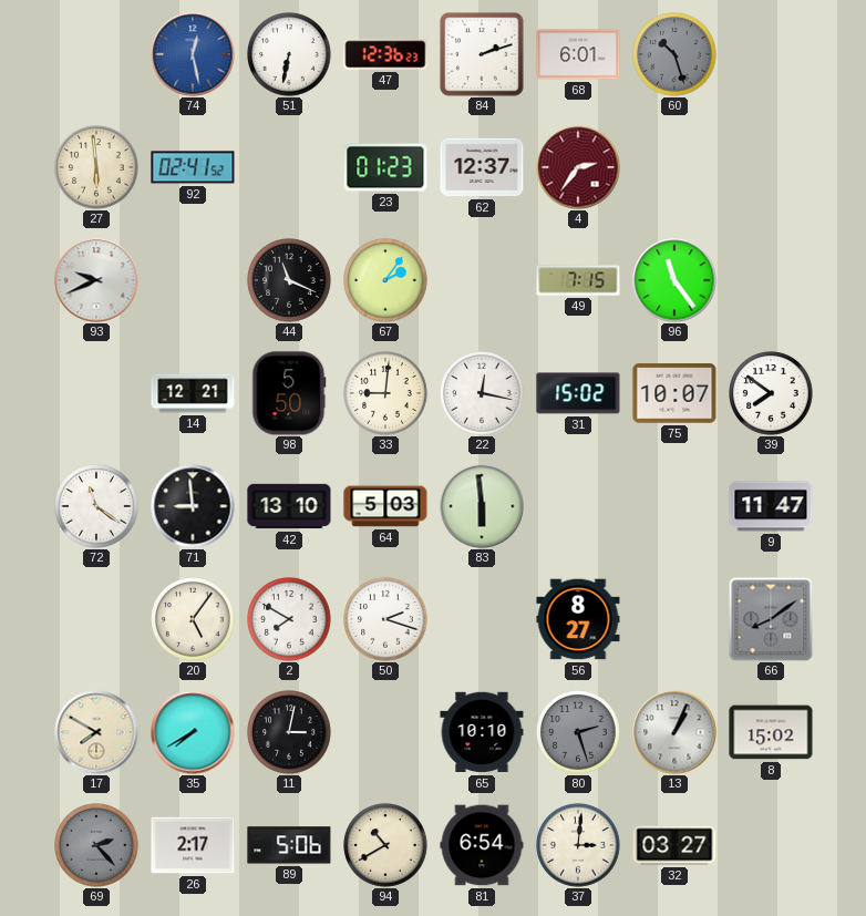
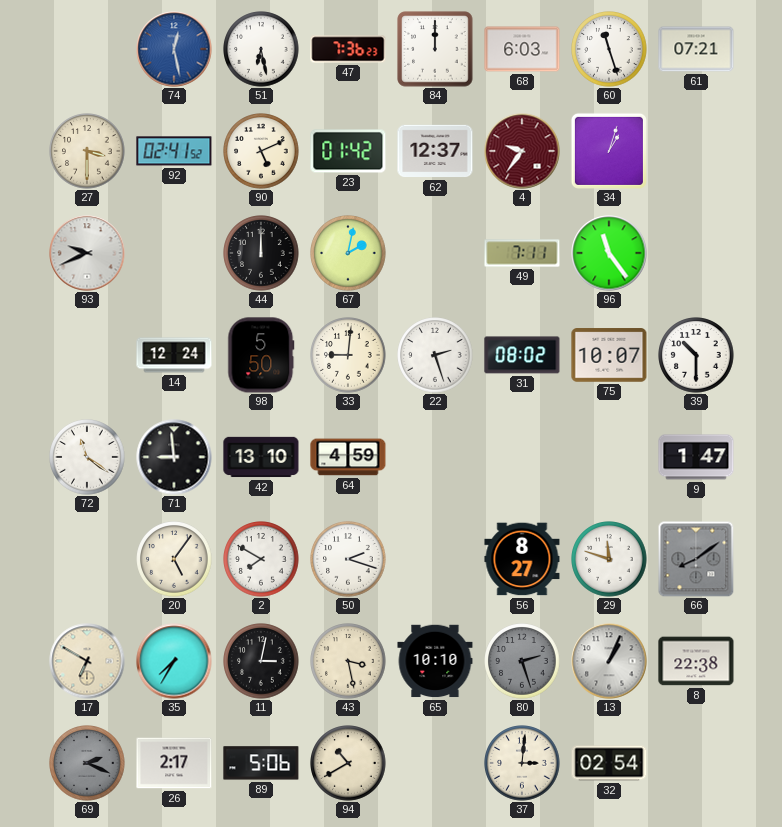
51: 6:32 -> 6:28
47: 12:36 -> 7:36
84: 2:12 -> 12:00
68: 6:01 -> 6:03
60: 10:27 -> 11:27
60 dial: grey -> white
61: none -> 07:21
27: 5:59 -> 3:30
90: none -> 5:11
23: 01:23 -> 01:42
4: 2:36 -> 9:36
34: none -> 1:03
44: 11:19 -> 12:00
67: 2:06 -> 2:02
49: 7:15 -> 7:11
14: 12:21 -> 12:24
22: 12:17 -> 2:27
31: 15:02 -> 08:02
39: 7:51 -> 10:30
64: 5:03 -> 4:59
83: 5:59 -> none
9: 11:47 -> 1:47
29: none -> 11:48
17: 7:50 -> 6:50
35: 7:40 -> 7:35
43: none -> 3:28
8: 15:02 -> 22:38
69: 2:23 -> 2:19
81: 6:54 -> none
32: 03:27 -> 02:54
